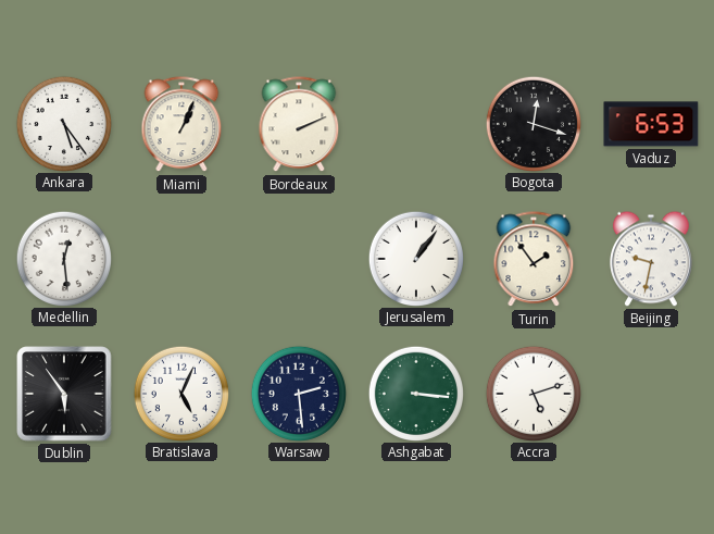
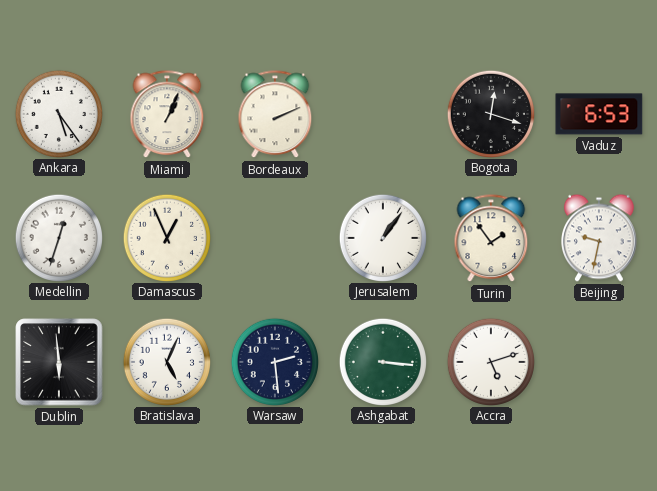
Medellin: 12:29 -> 12:33
Damascus: none -> 12:56
Dublin: 5:54 -> 5:59
